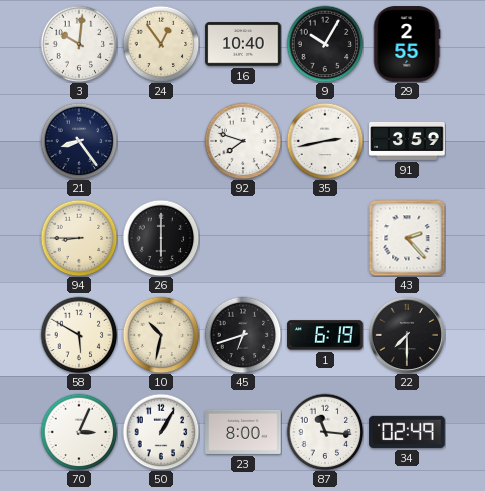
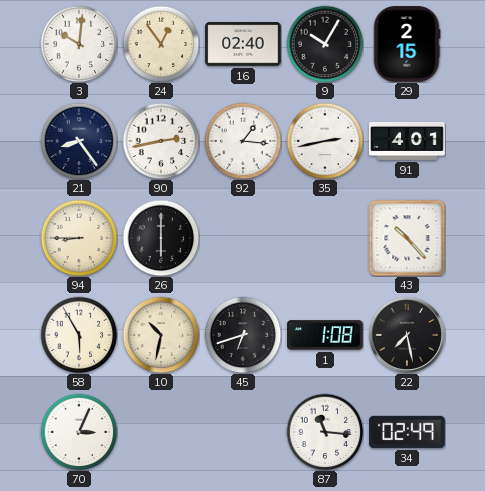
16: 10:40 -> 02:40
29: 2:55 -> 2:15
90: none -> 2:43
92: 7:48 -> 1:16
91: 3:59 -> 4:01
43: 2:23 -> 10:23
58: 5:50 -> 5:55
1: 6:19 -> 1:08
22: 7:30 -> 7:28
50: 1:05 -> none
23: 8:00 -> none
